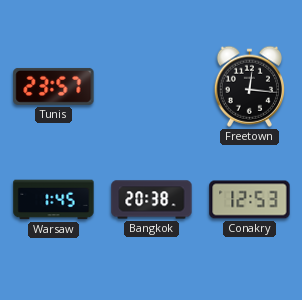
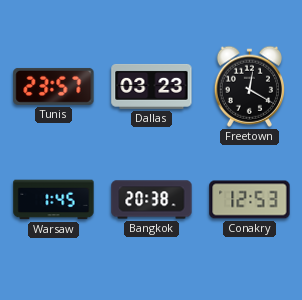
Dallas: none -> 03:23
Freetown: 12:16 -> 12:20
